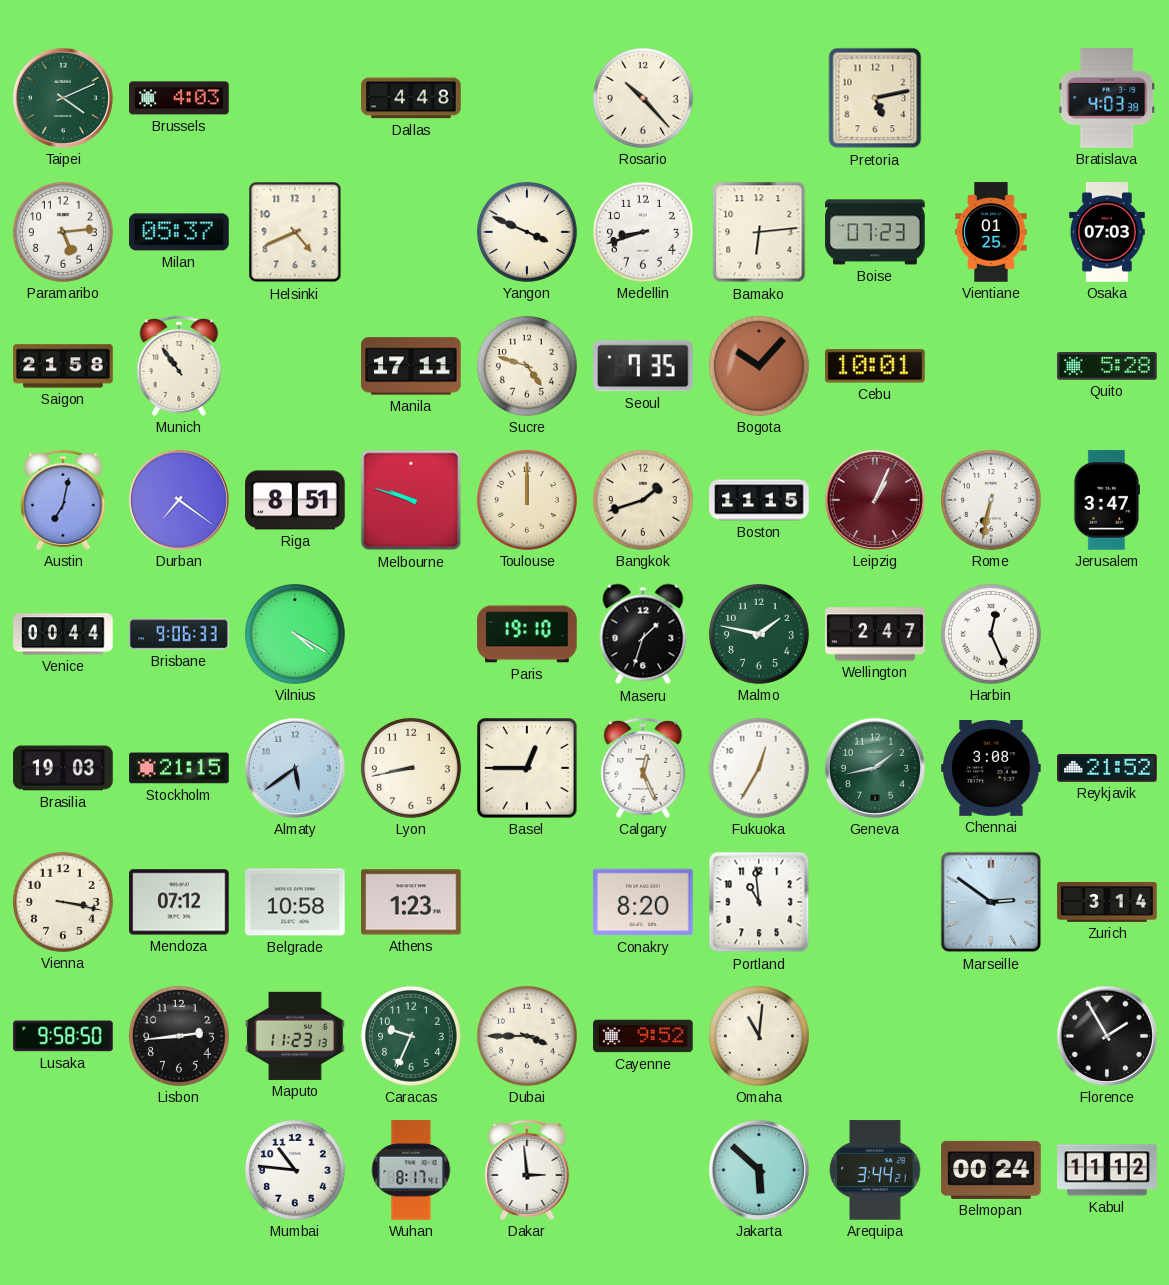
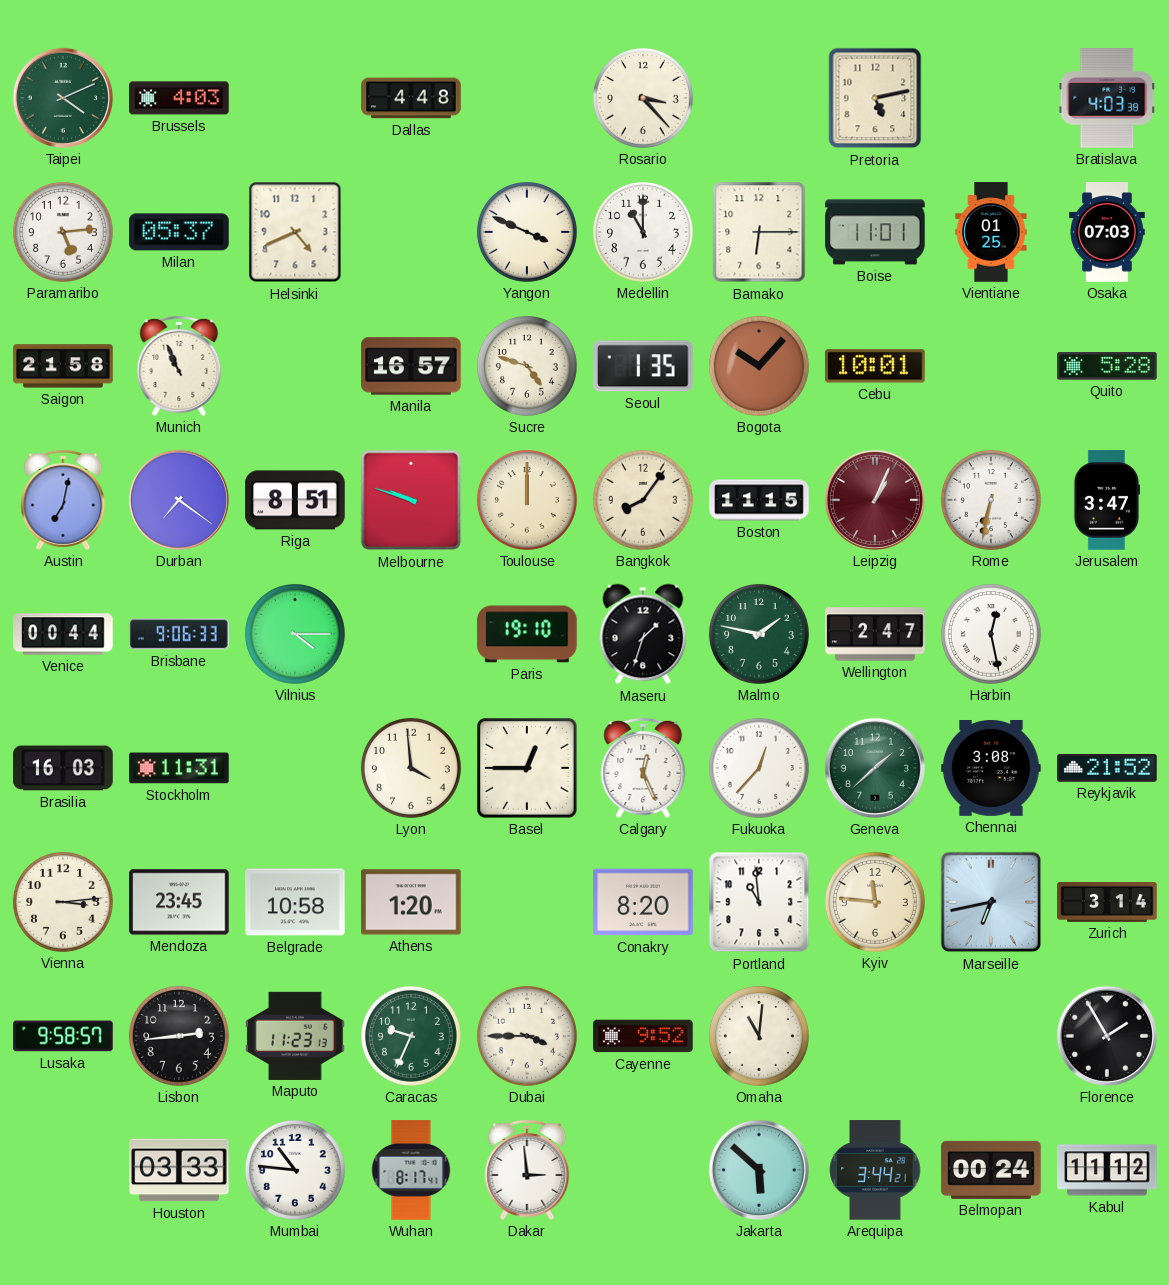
Rosario: 10:23 -> 3:23
Medellin: 8:42 -> 11:00
Bamako: 6:14 -> 6:15
Boise: 07:23 -> 11:01
Munich: 10:54 -> 10:56
Manila: 17:11 -> 16:57
Seoul: 7:35 -> 1:35
Bangkok: 1:42 -> 8:06
Vilnius: 4:20 -> 4:15
Harbin: 12:26 -> 12:28
Brasilia: 19:03 -> 16:03
Stockholm: 21:15 -> 11:31
Almaty: 5:39 -> none
Lyon: 8:43 -> 3:59
Fukuoka: 12:35 -> 12:37
Geneva: 1:43 -> 1:38
Vienna: 3:17 -> 3:14
Mendoza: 07:12 -> 23:45
Athens: 1:23 -> 1:20
Kyiv: none -> 11:46
Marseille: 2:51 -> 6:43
Lusaka: 9:58:50 -> 9:58:57
Houston: none -> 03:33
